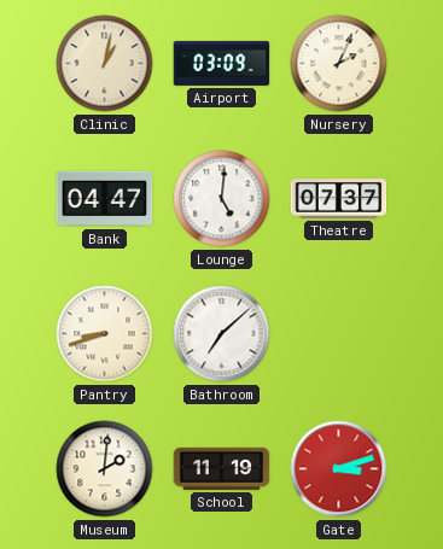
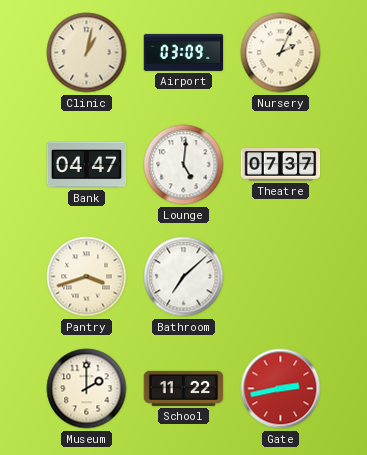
Pantry: 8:42 -> 3:42
Museum: 2:01 -> 2:00
School: 11:19 -> 11:22
Gate: 3:12 -> 2:43
